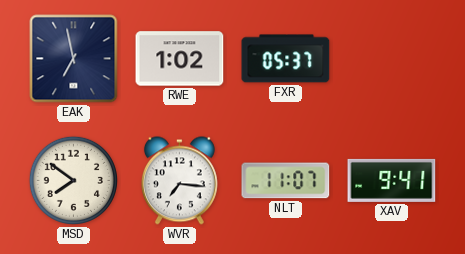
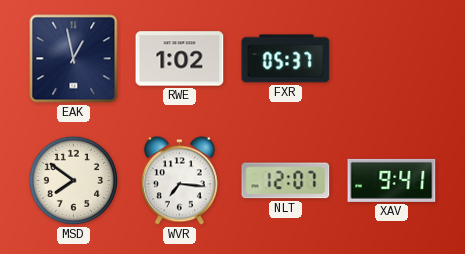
EAK: 6:58 -> 12:58
NLT: 11:07 -> 12:07
